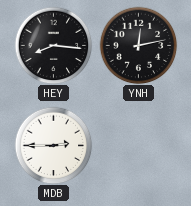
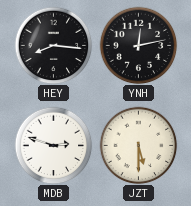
MDB: 2:45 -> 2:48
JZT: none -> 5:30
